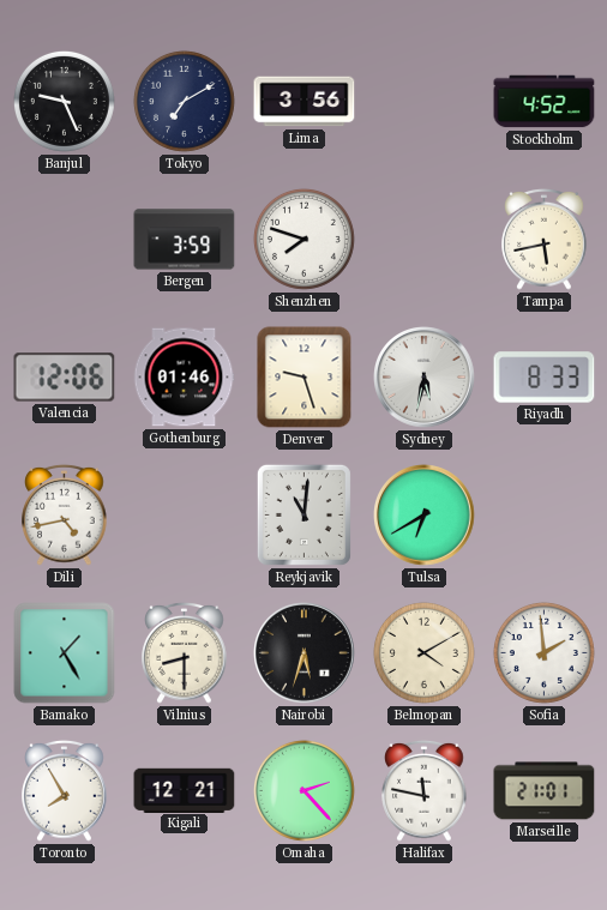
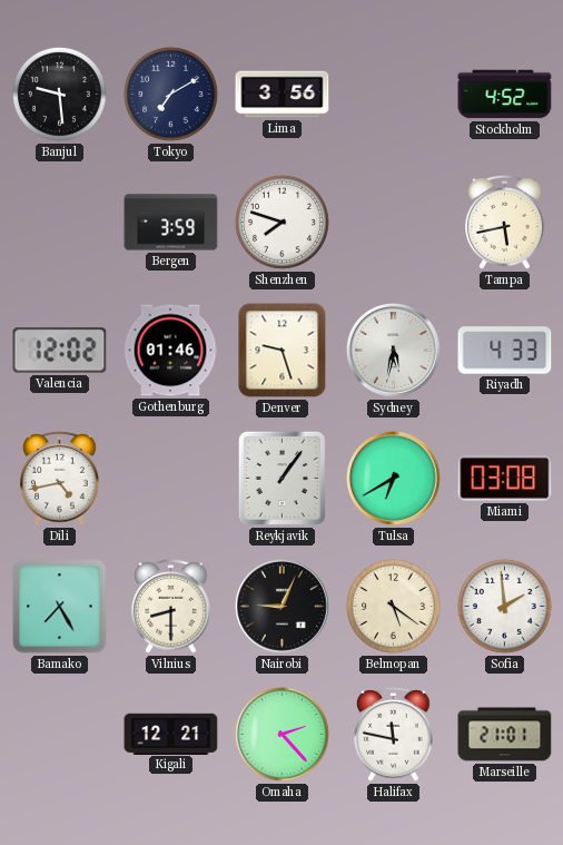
Banjul: 9:26 -> 9:29
Valencia: 12:06 -> 12:02
Riyadh: 8:33 -> 4:33
Reykjavik: 11:01 -> 1:06
Miami: none -> 03:08
Bamako: 1:25 -> 7:25
Nairobi: 5:33 -> 9:04
Belmopan: 4:10 -> 5:21
Toronto: 7:55 -> none
